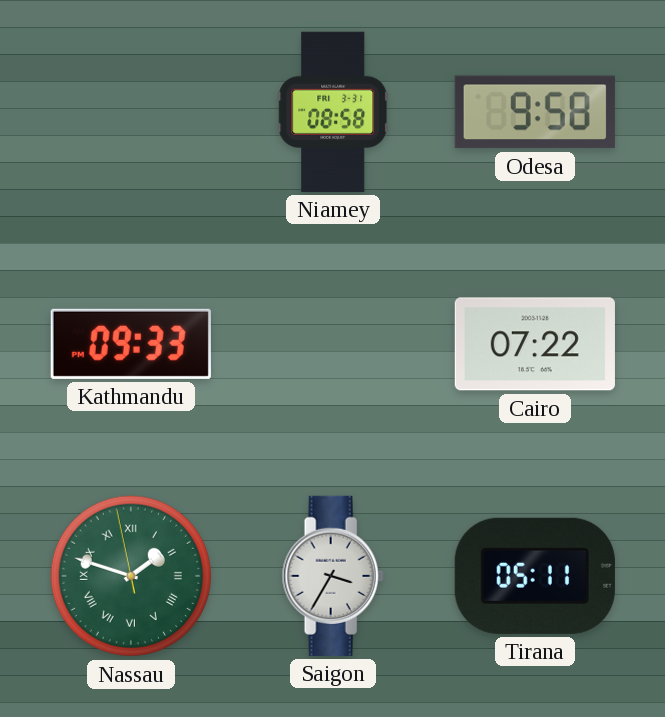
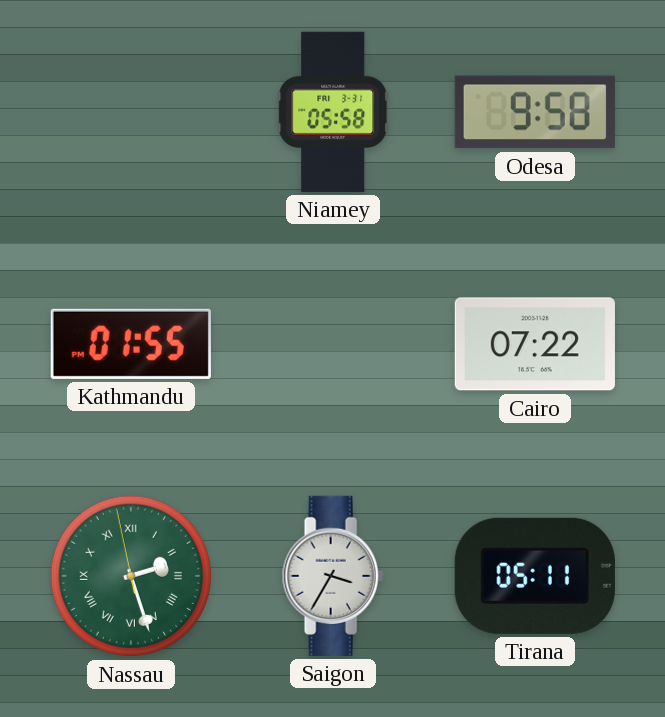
Niamey: 08:58 -> 05:58
Kathmandu: 09:33 -> 01:55
Nassau: 1:47 -> 2:26
